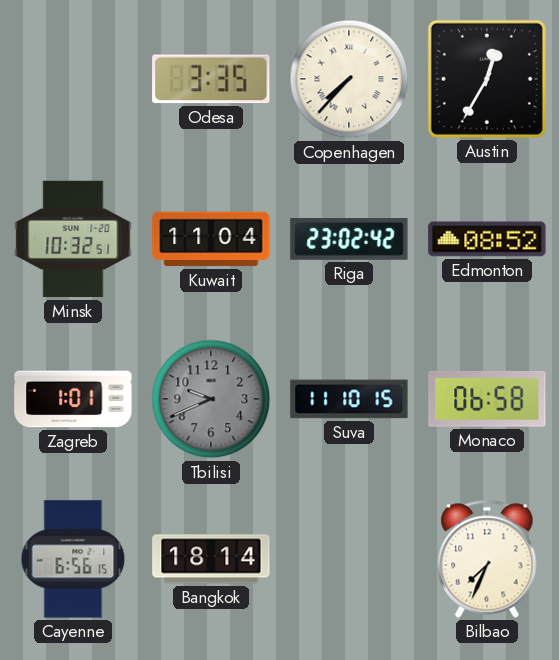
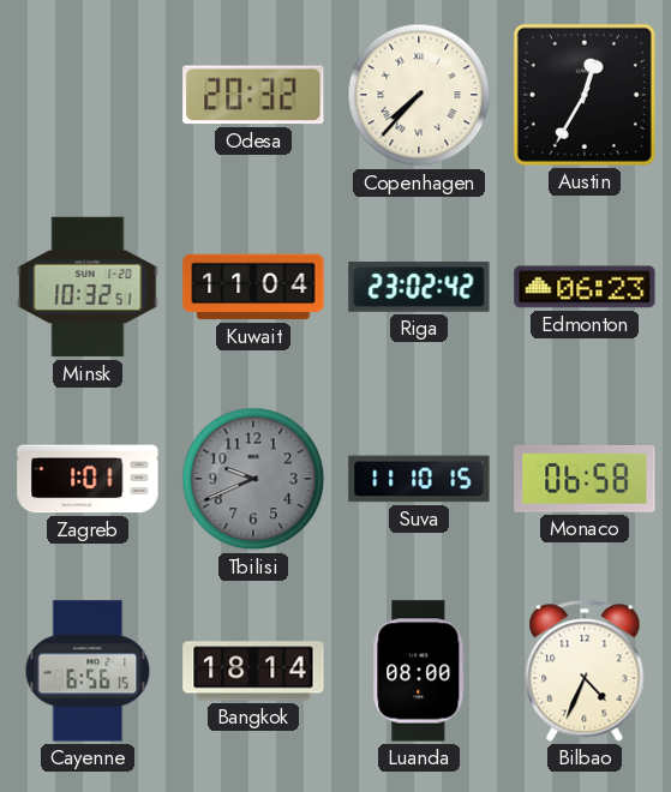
Odesa: 3:35 -> 20:32
Edmonton: 08:52 -> 06:23
Luanda: none -> 08:00
Bilbao: 7:34 -> 4:34
